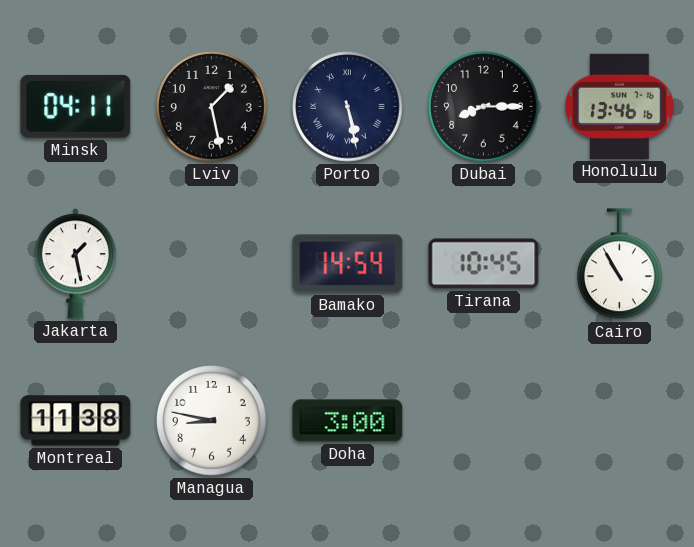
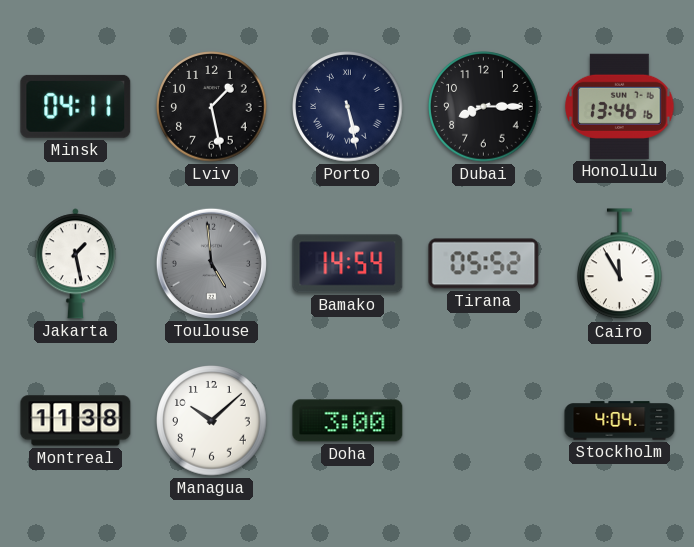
Toulouse: none -> 4:59
Tirana: 10:45 -> 05:52
Cairo: 10:55 -> 11:55
Managua: 8:47 -> 10:08
Stockholm: none -> 4:04
